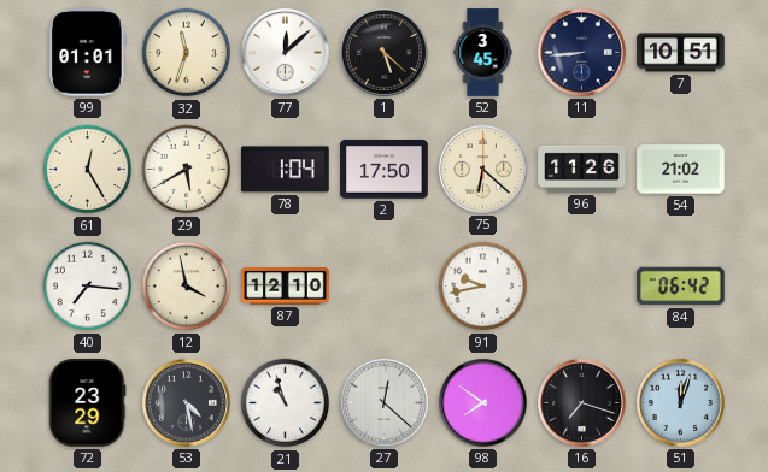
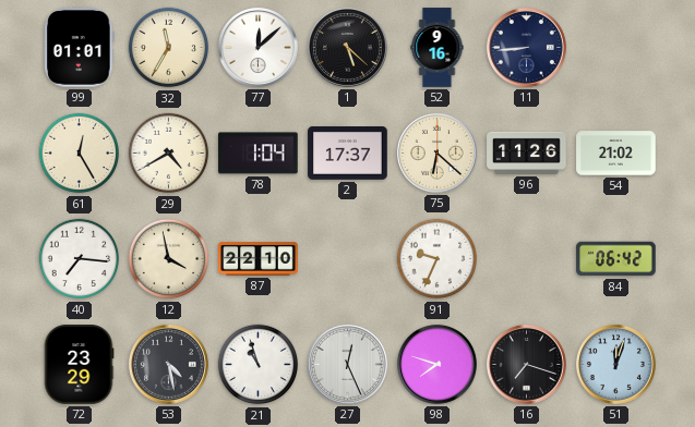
32: 11:33 -> 11:35
52: 3:45 -> 9:16
7: 10:51 -> none
29: 5:40 -> 4:40
2: 17:50 -> 17:37
87: 12:10 -> 22:10
91: 9:43 -> 9:34
27: 12:22 -> 12:26
98: 7:51 -> 7:48
